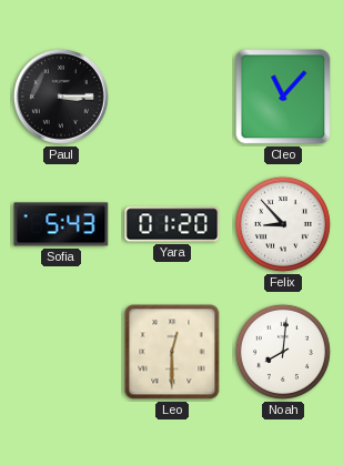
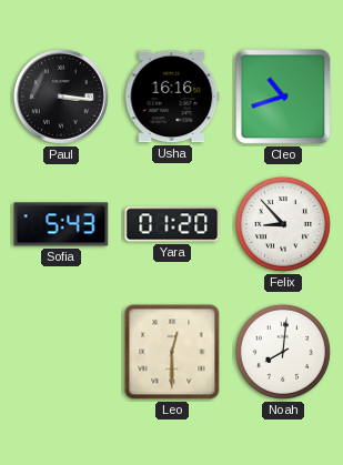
Paul: 3:15 -> 3:16
Usha: none -> 16:16
Cleo: 11:07 -> 10:42
